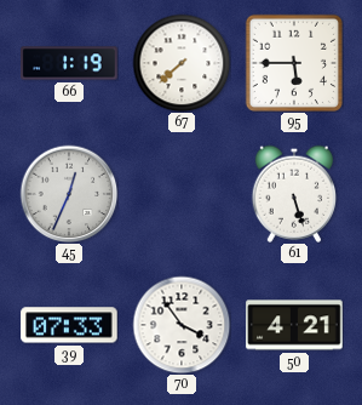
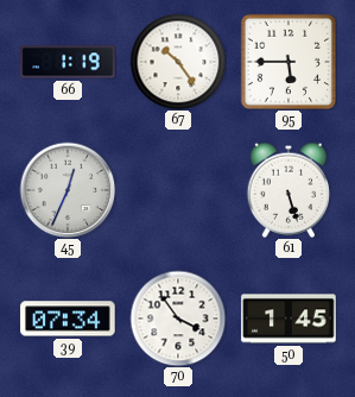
67: 7:38 -> 10:24
39: 07:33 -> 07:34
50: 4:21 -> 1:45
